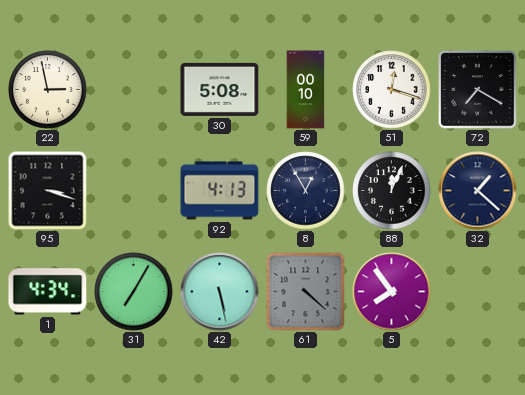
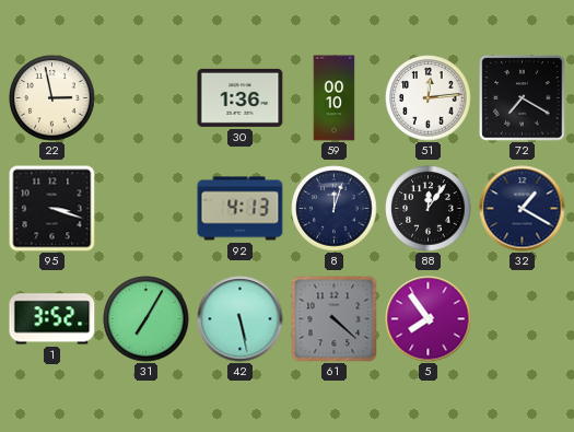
30: 5:08 -> 1:36
51: 12:18 -> 12:14
8: 12:55 -> 12:03
88: 12:04 -> 12:06
32: 1:22 -> 1:20
1: 4:34 -> 3:52
